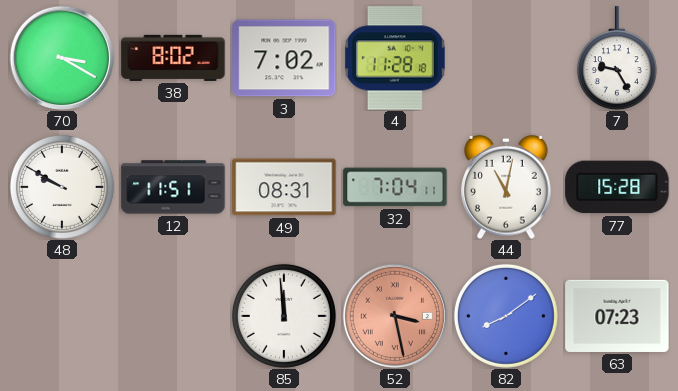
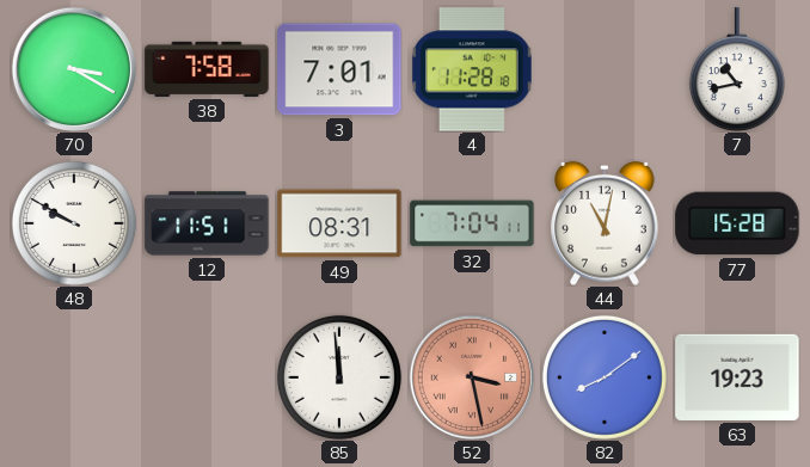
38: 8:02 -> 7:58
3: 7:02 -> 7:01
7: 9:25 -> 10:43
63: 07:23 -> 19:23
